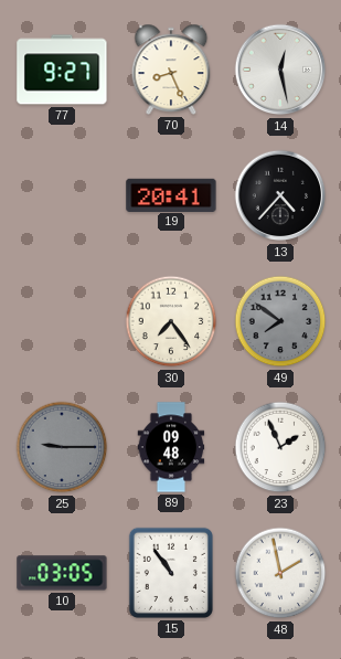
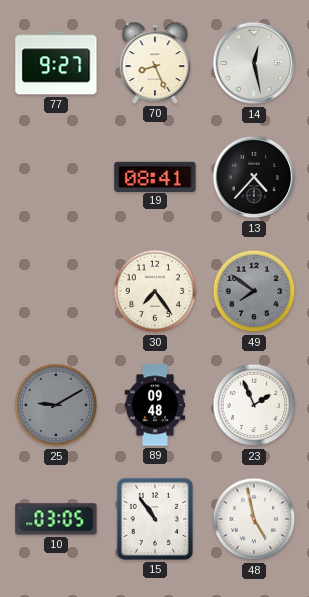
19: 20:41 -> 08:41
25: 9:15 -> 9:10
48: 1:58 -> 4:58
